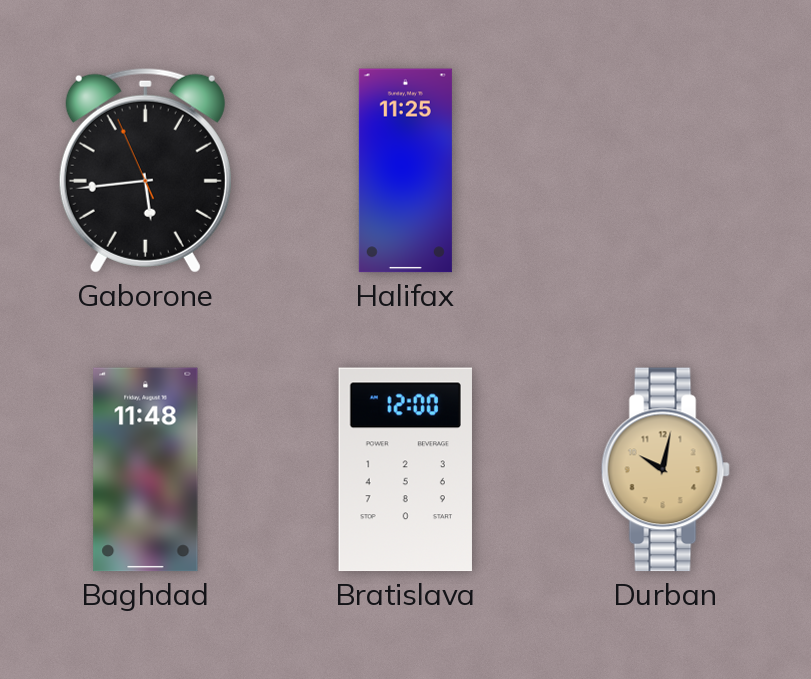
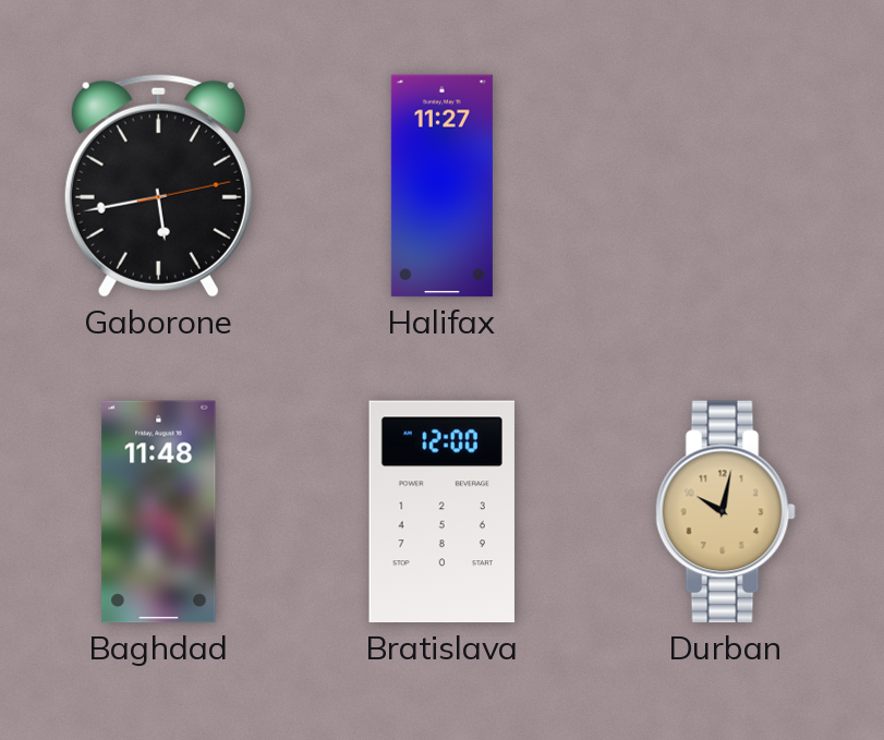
Gaborone: 5:43:56 -> 5:43:13
Halifax: 11:25 -> 11:27
